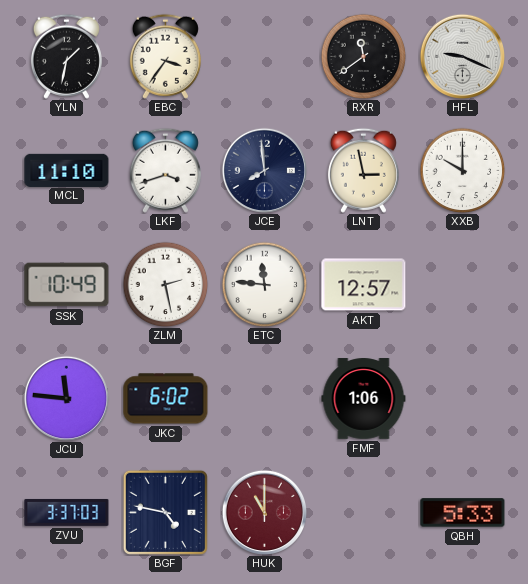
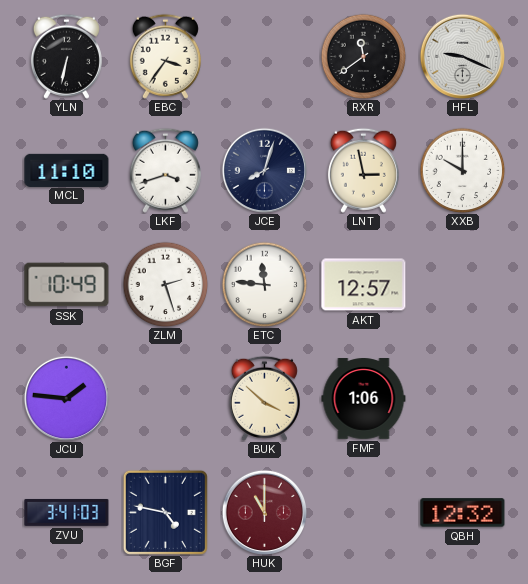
YLN: 1:32 -> 6:32
JCE: 7:59 -> 8:03
ZLM: 2:28 -> 2:27
JCU: 11:46 -> 1:46
JKC: 6:02 -> none
BUK: none -> 3:52
ZVU: 3:37 -> 3:41
QBH: 5:33 -> 12:32
